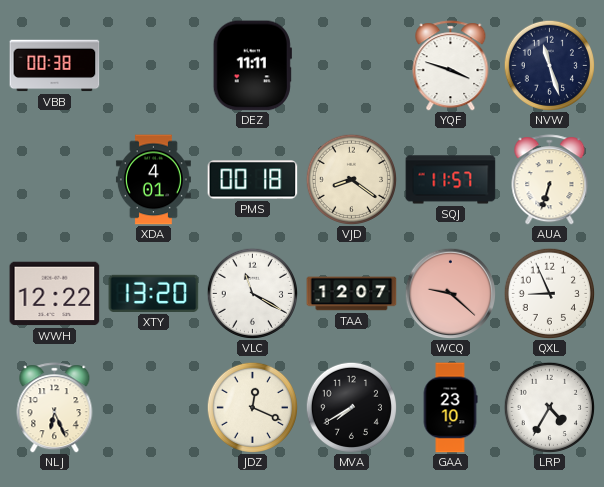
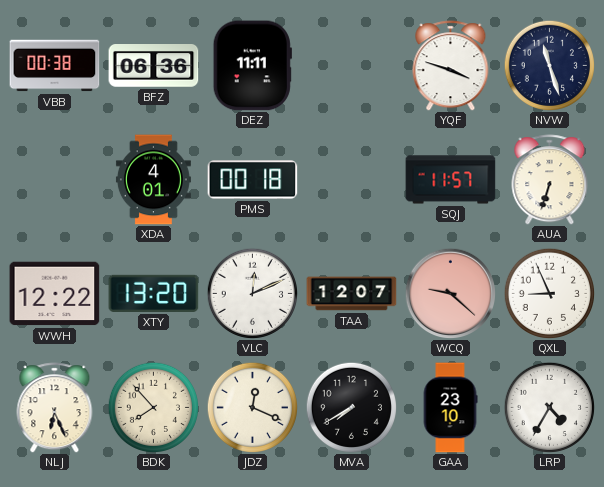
BFZ: none -> 06:36
VJD: 8:21 -> none
VLC: 11:20 -> 12:11
BDK: none -> 7:53
